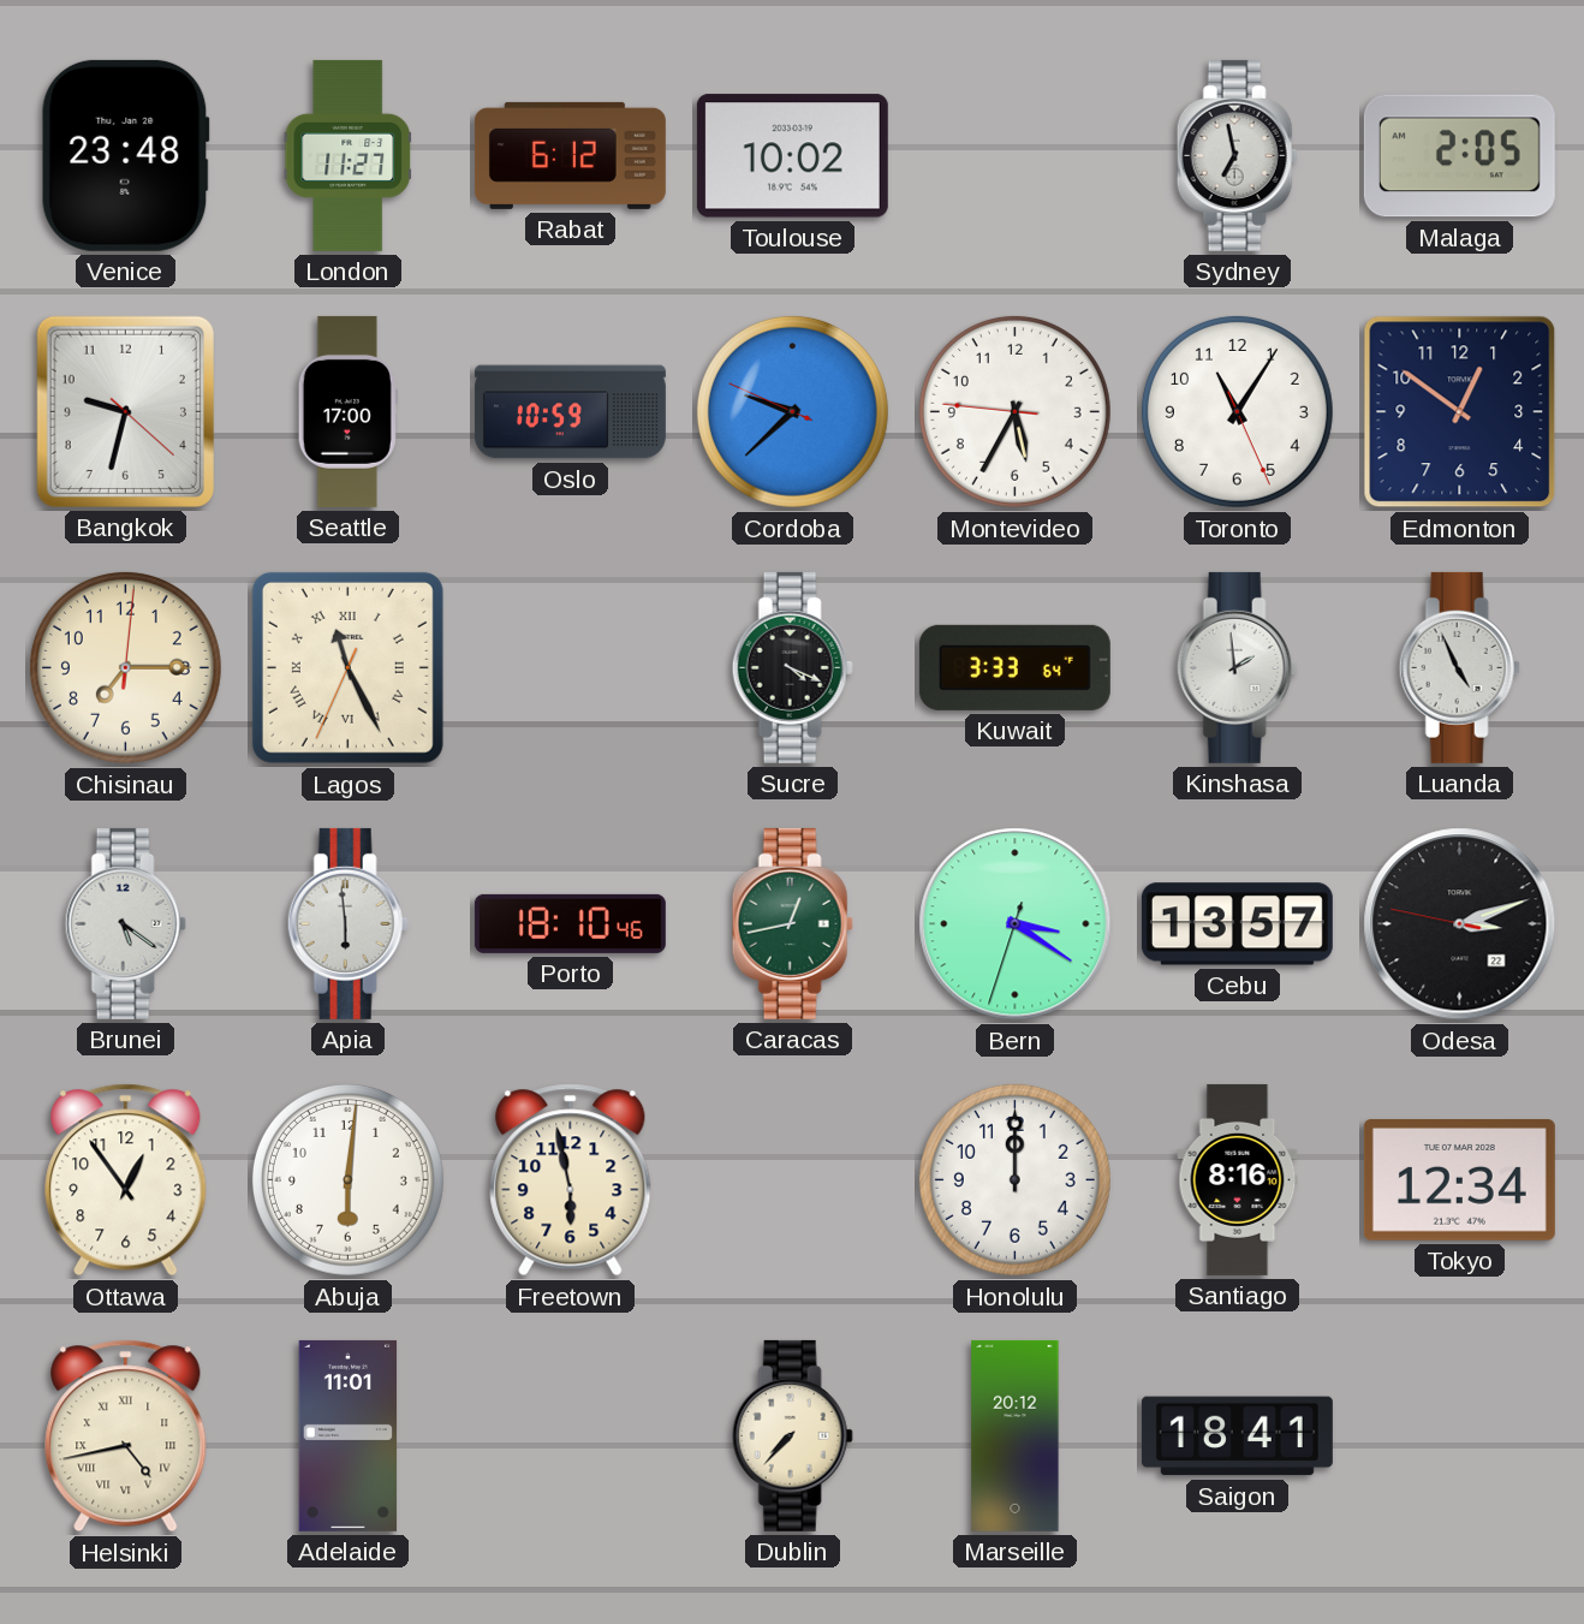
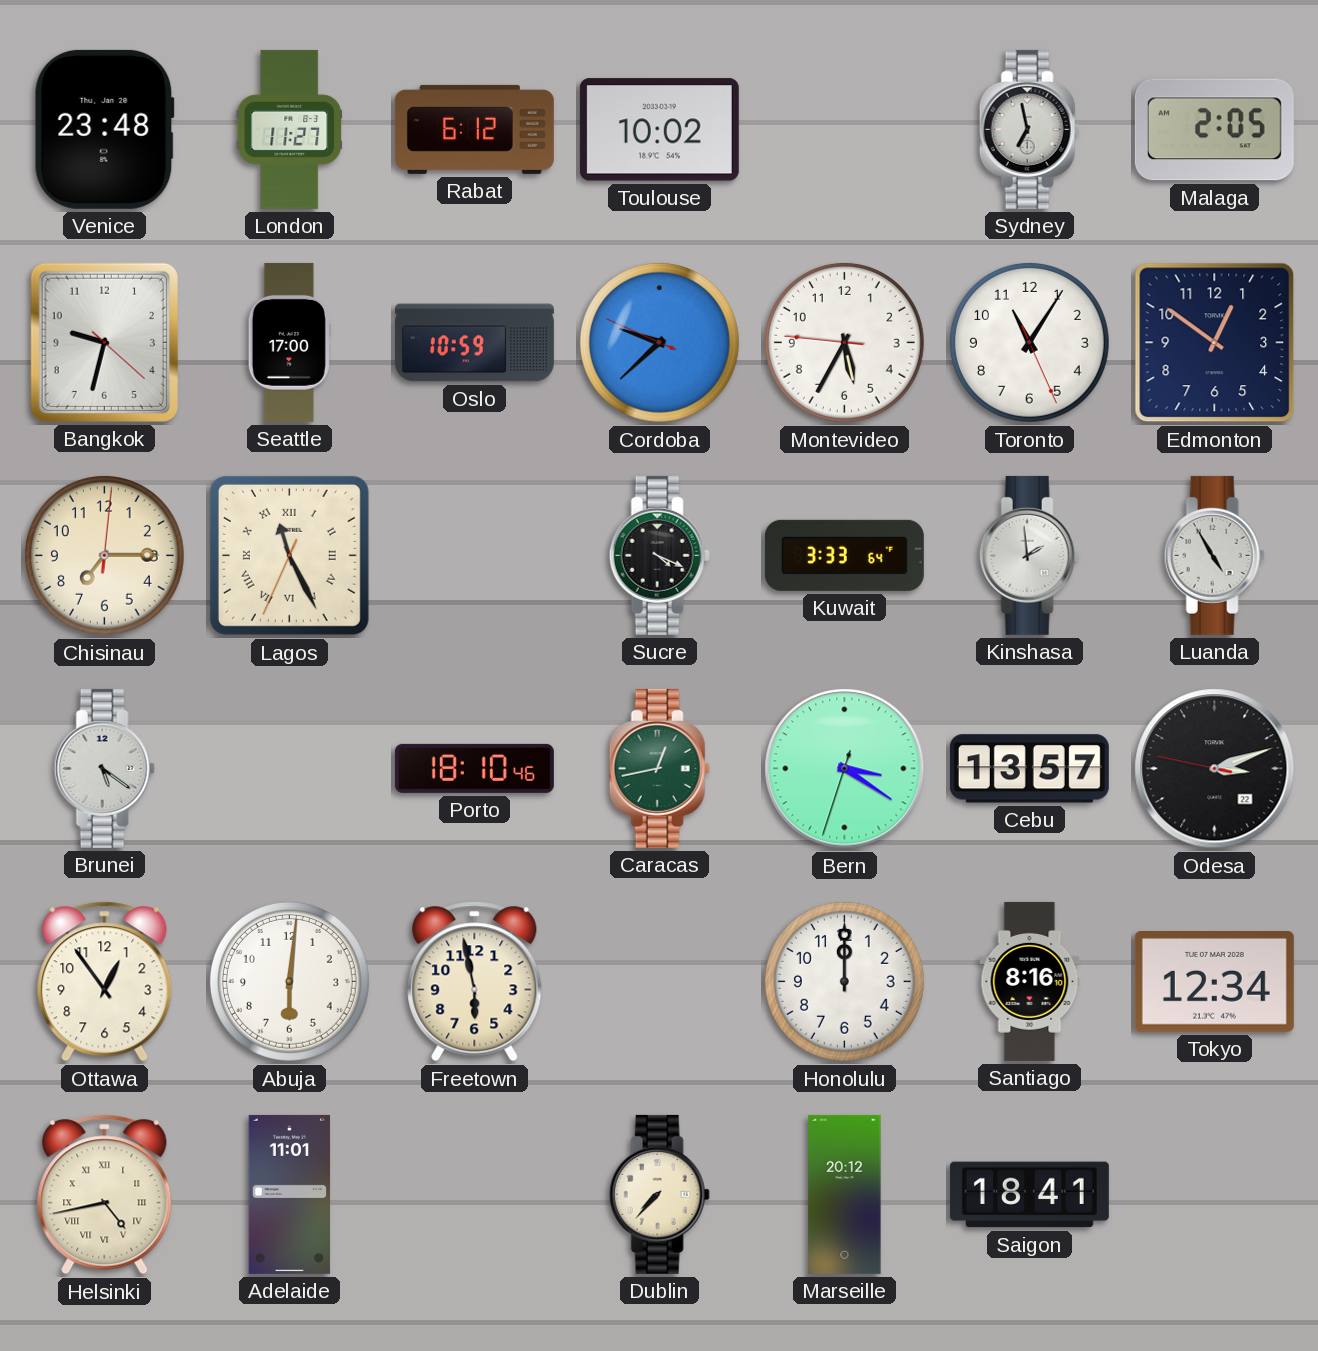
Luanda: 4:56 -> 4:55
Apia: 5:59 -> none
